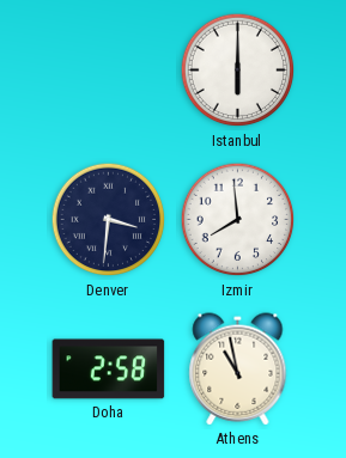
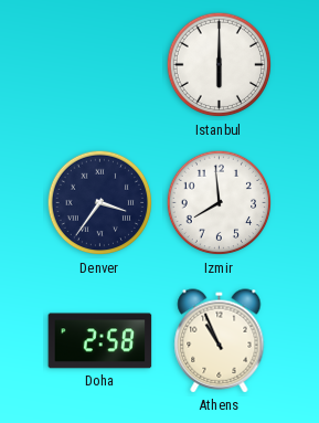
Denver: 3:31 -> 3:36
Athens: 10:58 -> 10:56
